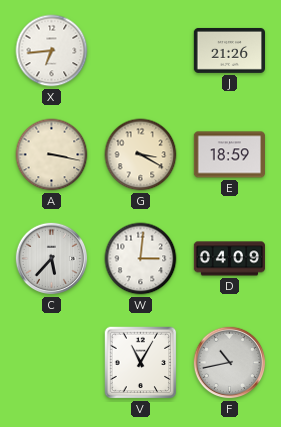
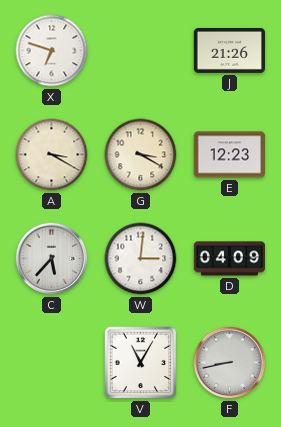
X: 6:44 -> 6:48
A: 3:17 -> 3:20
E: 18:59 -> 12:23
F: 10:43 -> 8:43
